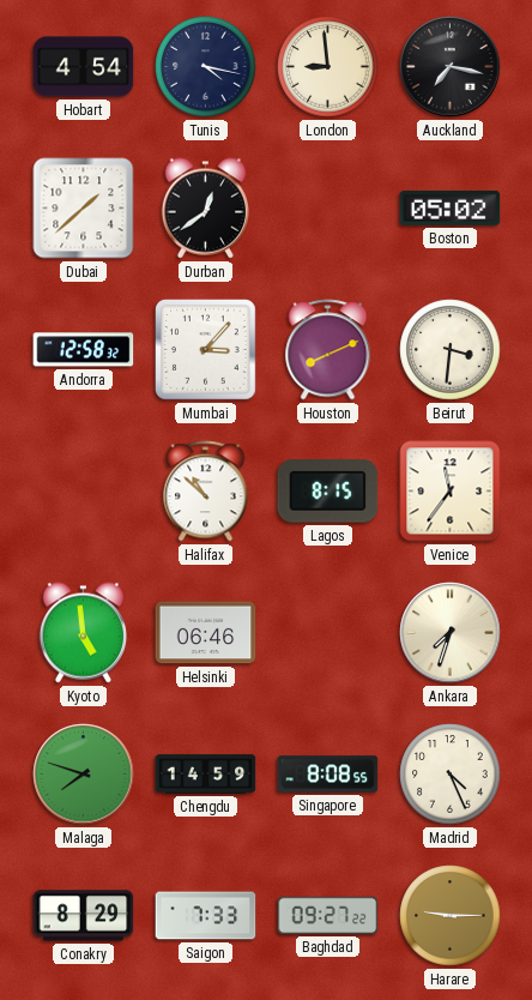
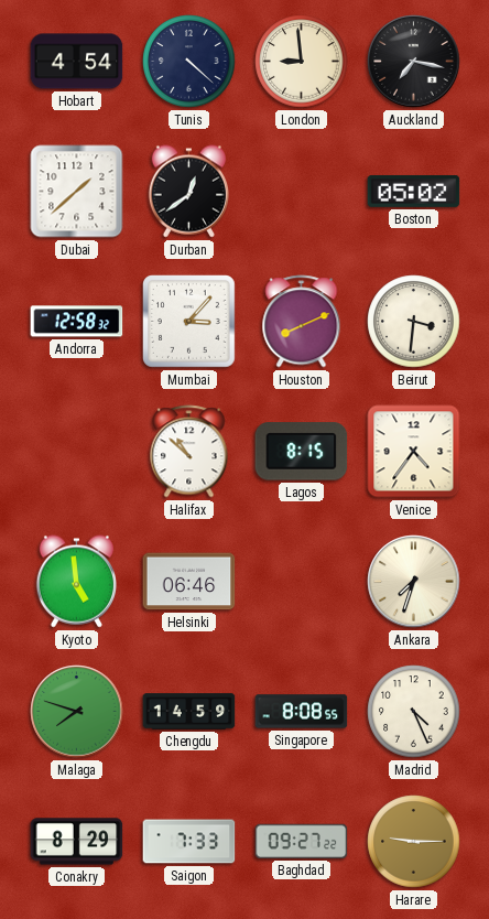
Tunis: 4:17 -> 4:22
Venice: 11:36 -> 4:36
